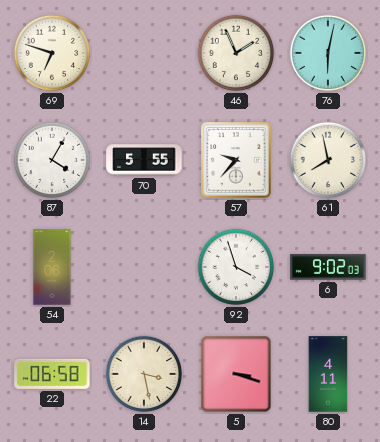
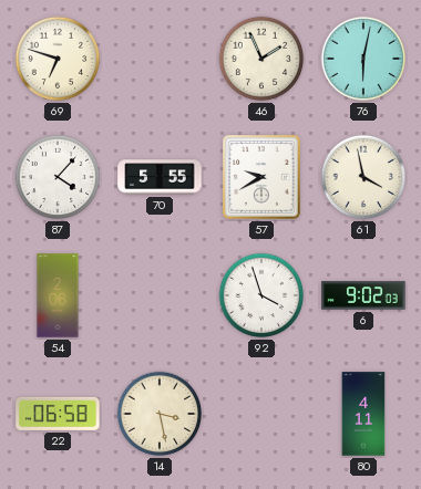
87: 4:05 -> 4:07
57: 9:37 -> 9:40
61: 7:58 -> 3:58
5: 3:18 -> none
